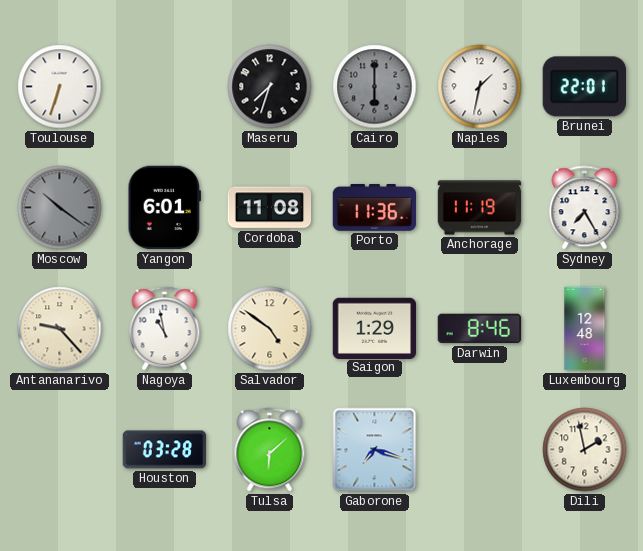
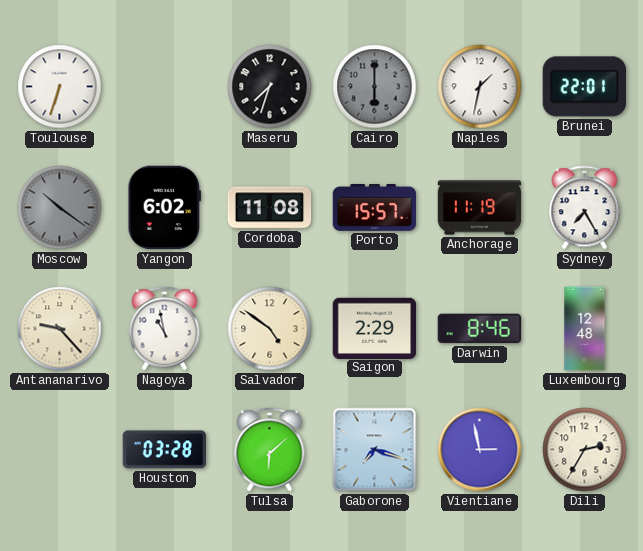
Yangon: 6:01 -> 6:02
Porto: 11:36 -> 15:57
Saigon: 1:29 -> 2:29
Vientiane: none -> 2:58
Dili: 1:58 -> 2:35
